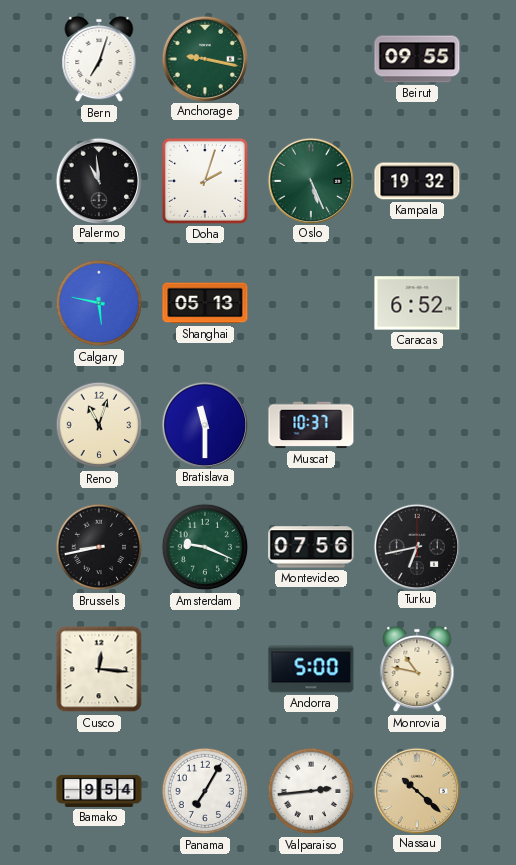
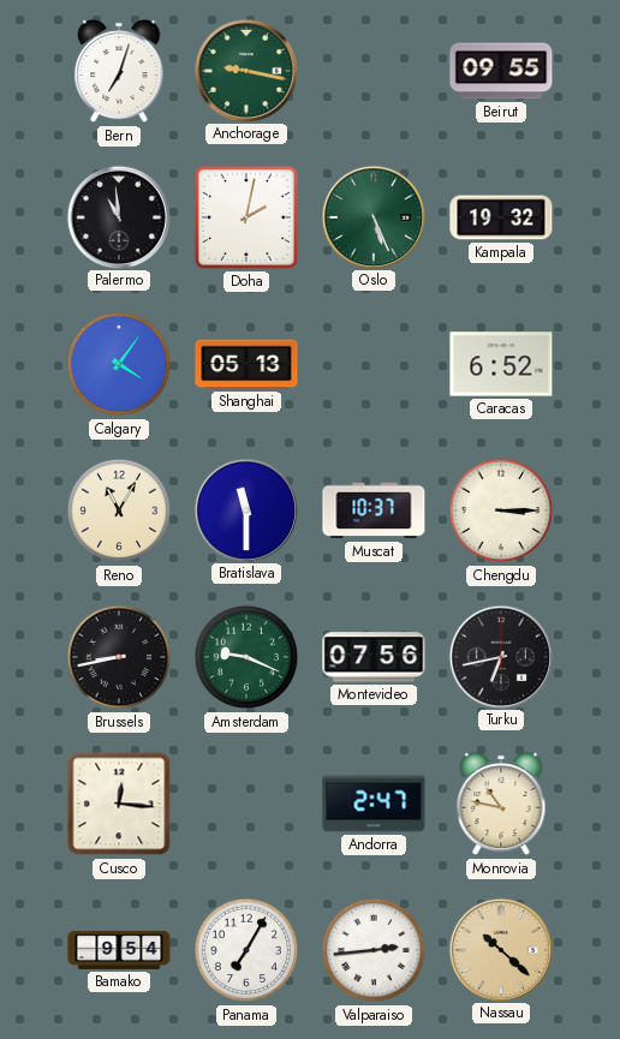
Doha: 2:03 -> 2:02
Calgary: 5:47 -> 4:06
Reno: 11:03 -> 11:05
Chengdu: none -> 3:15
Andorra: 5:00 -> 2:47
